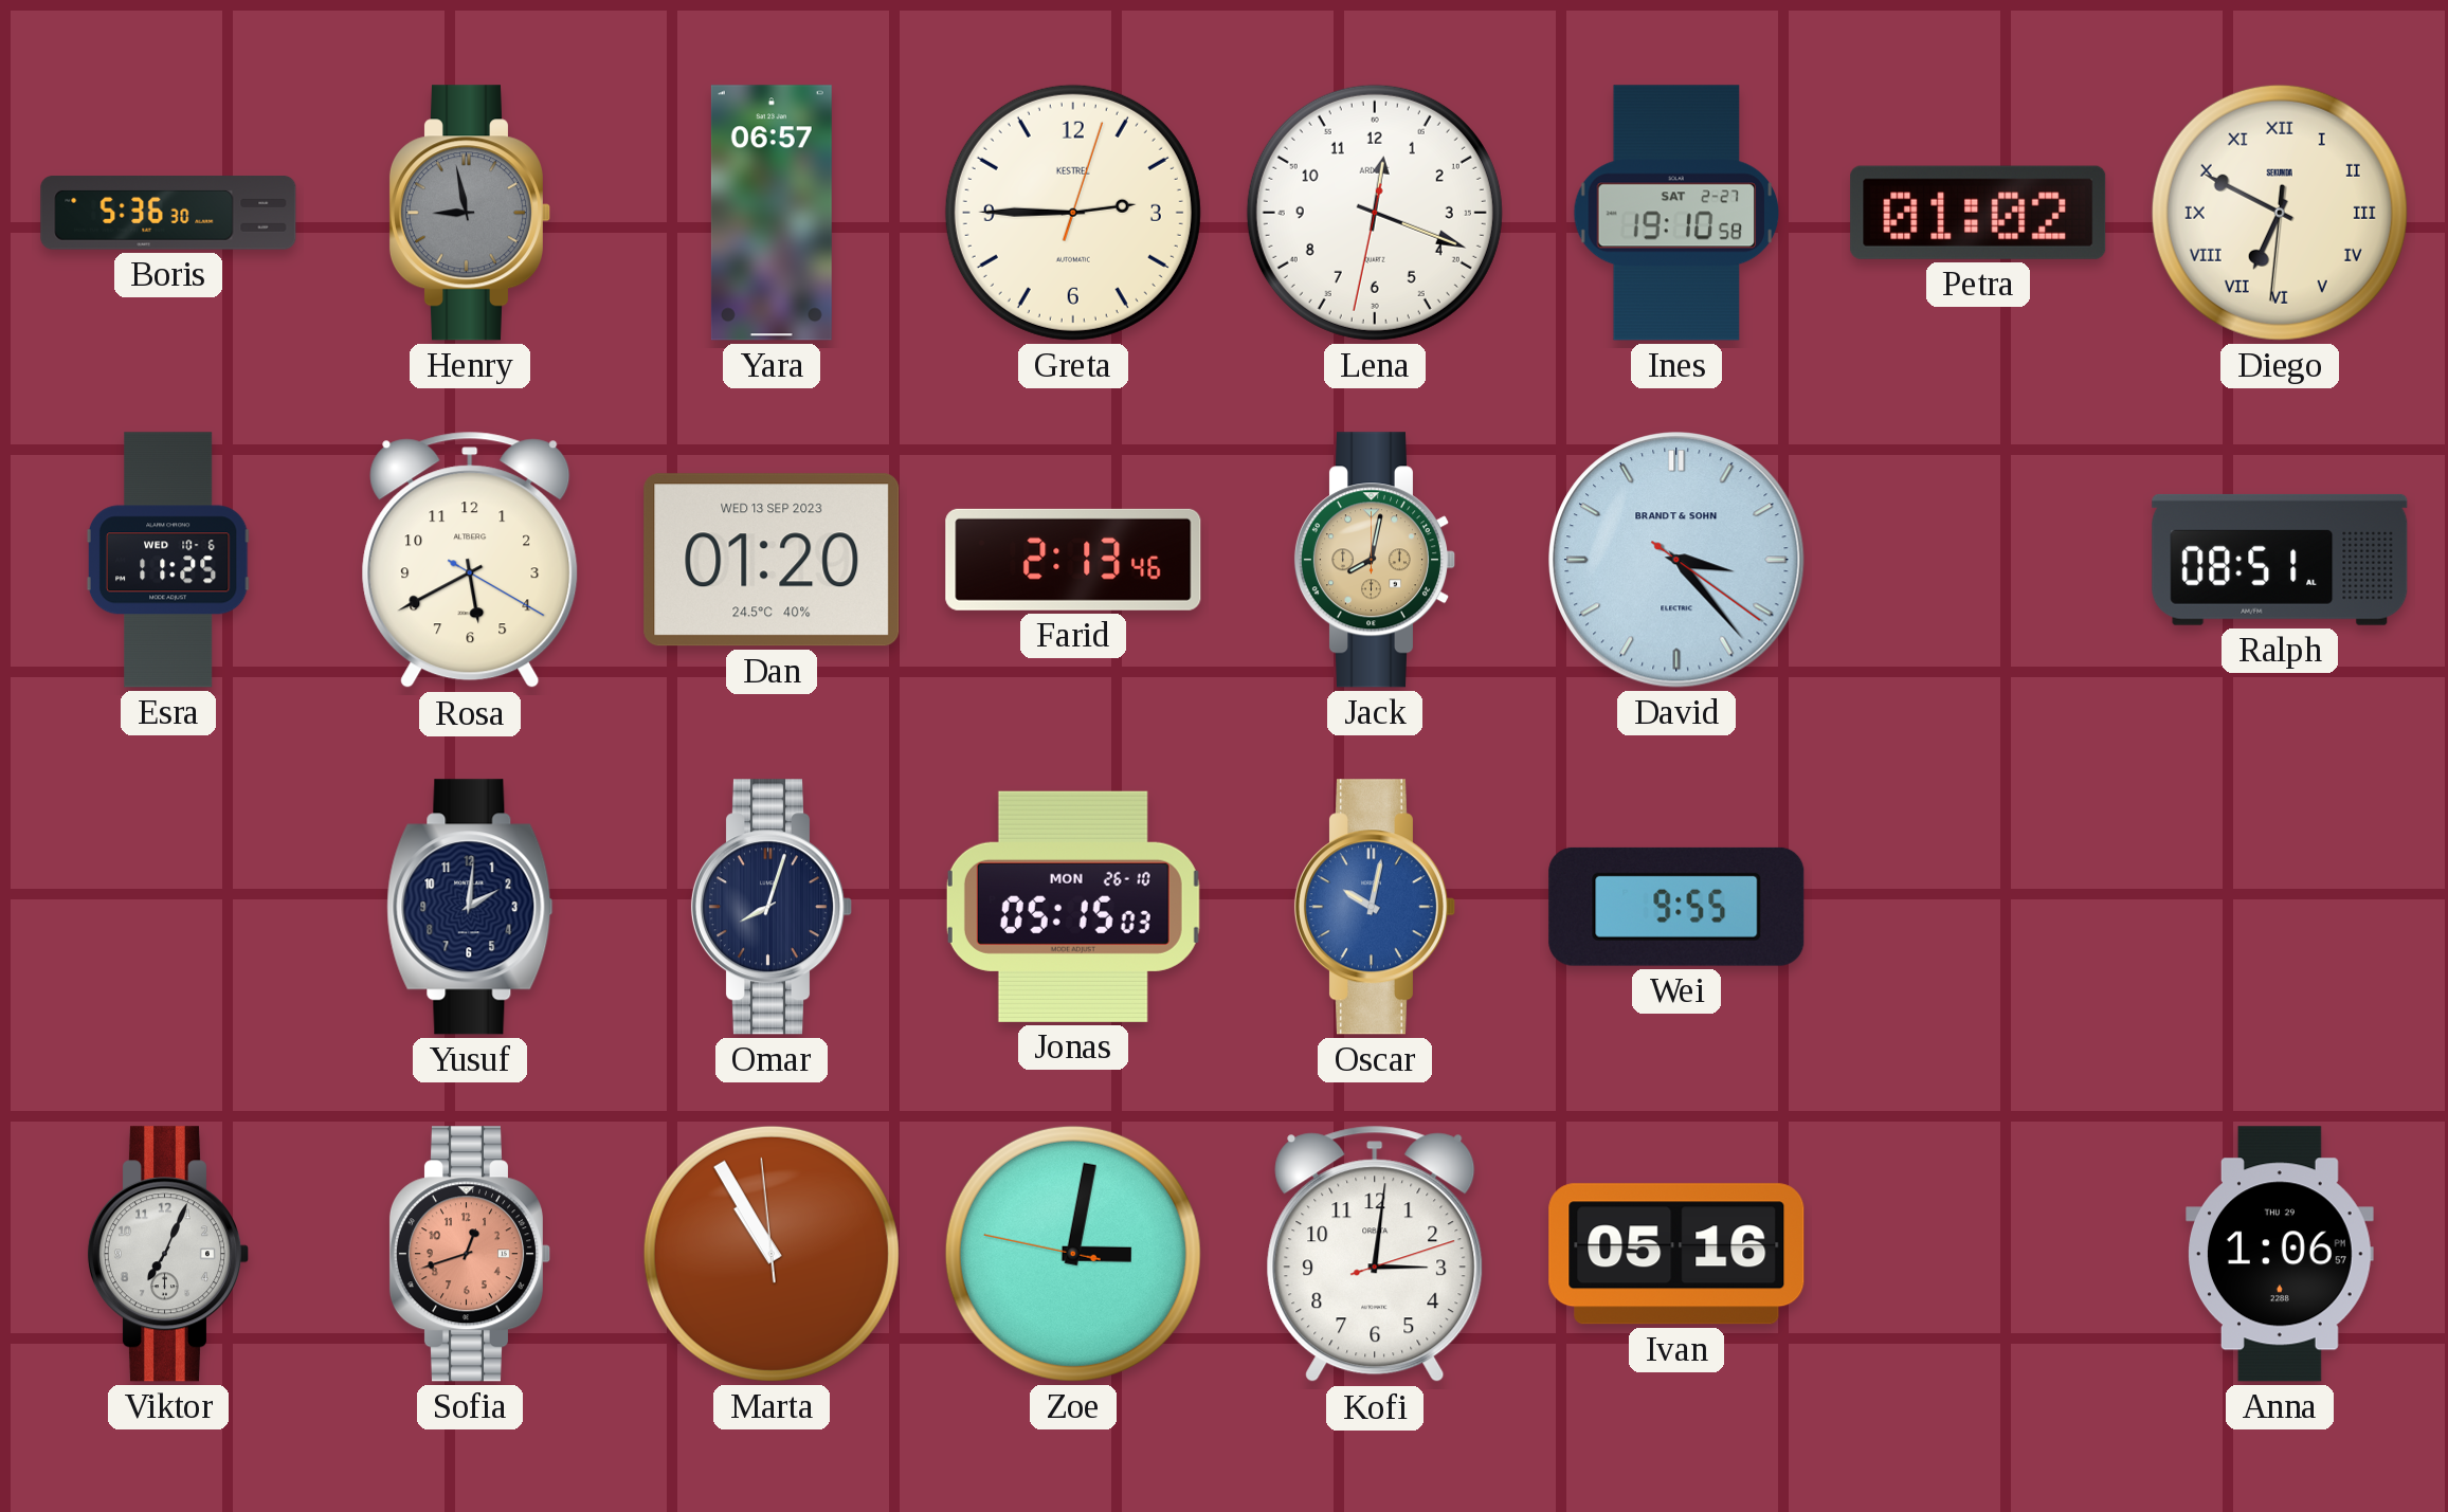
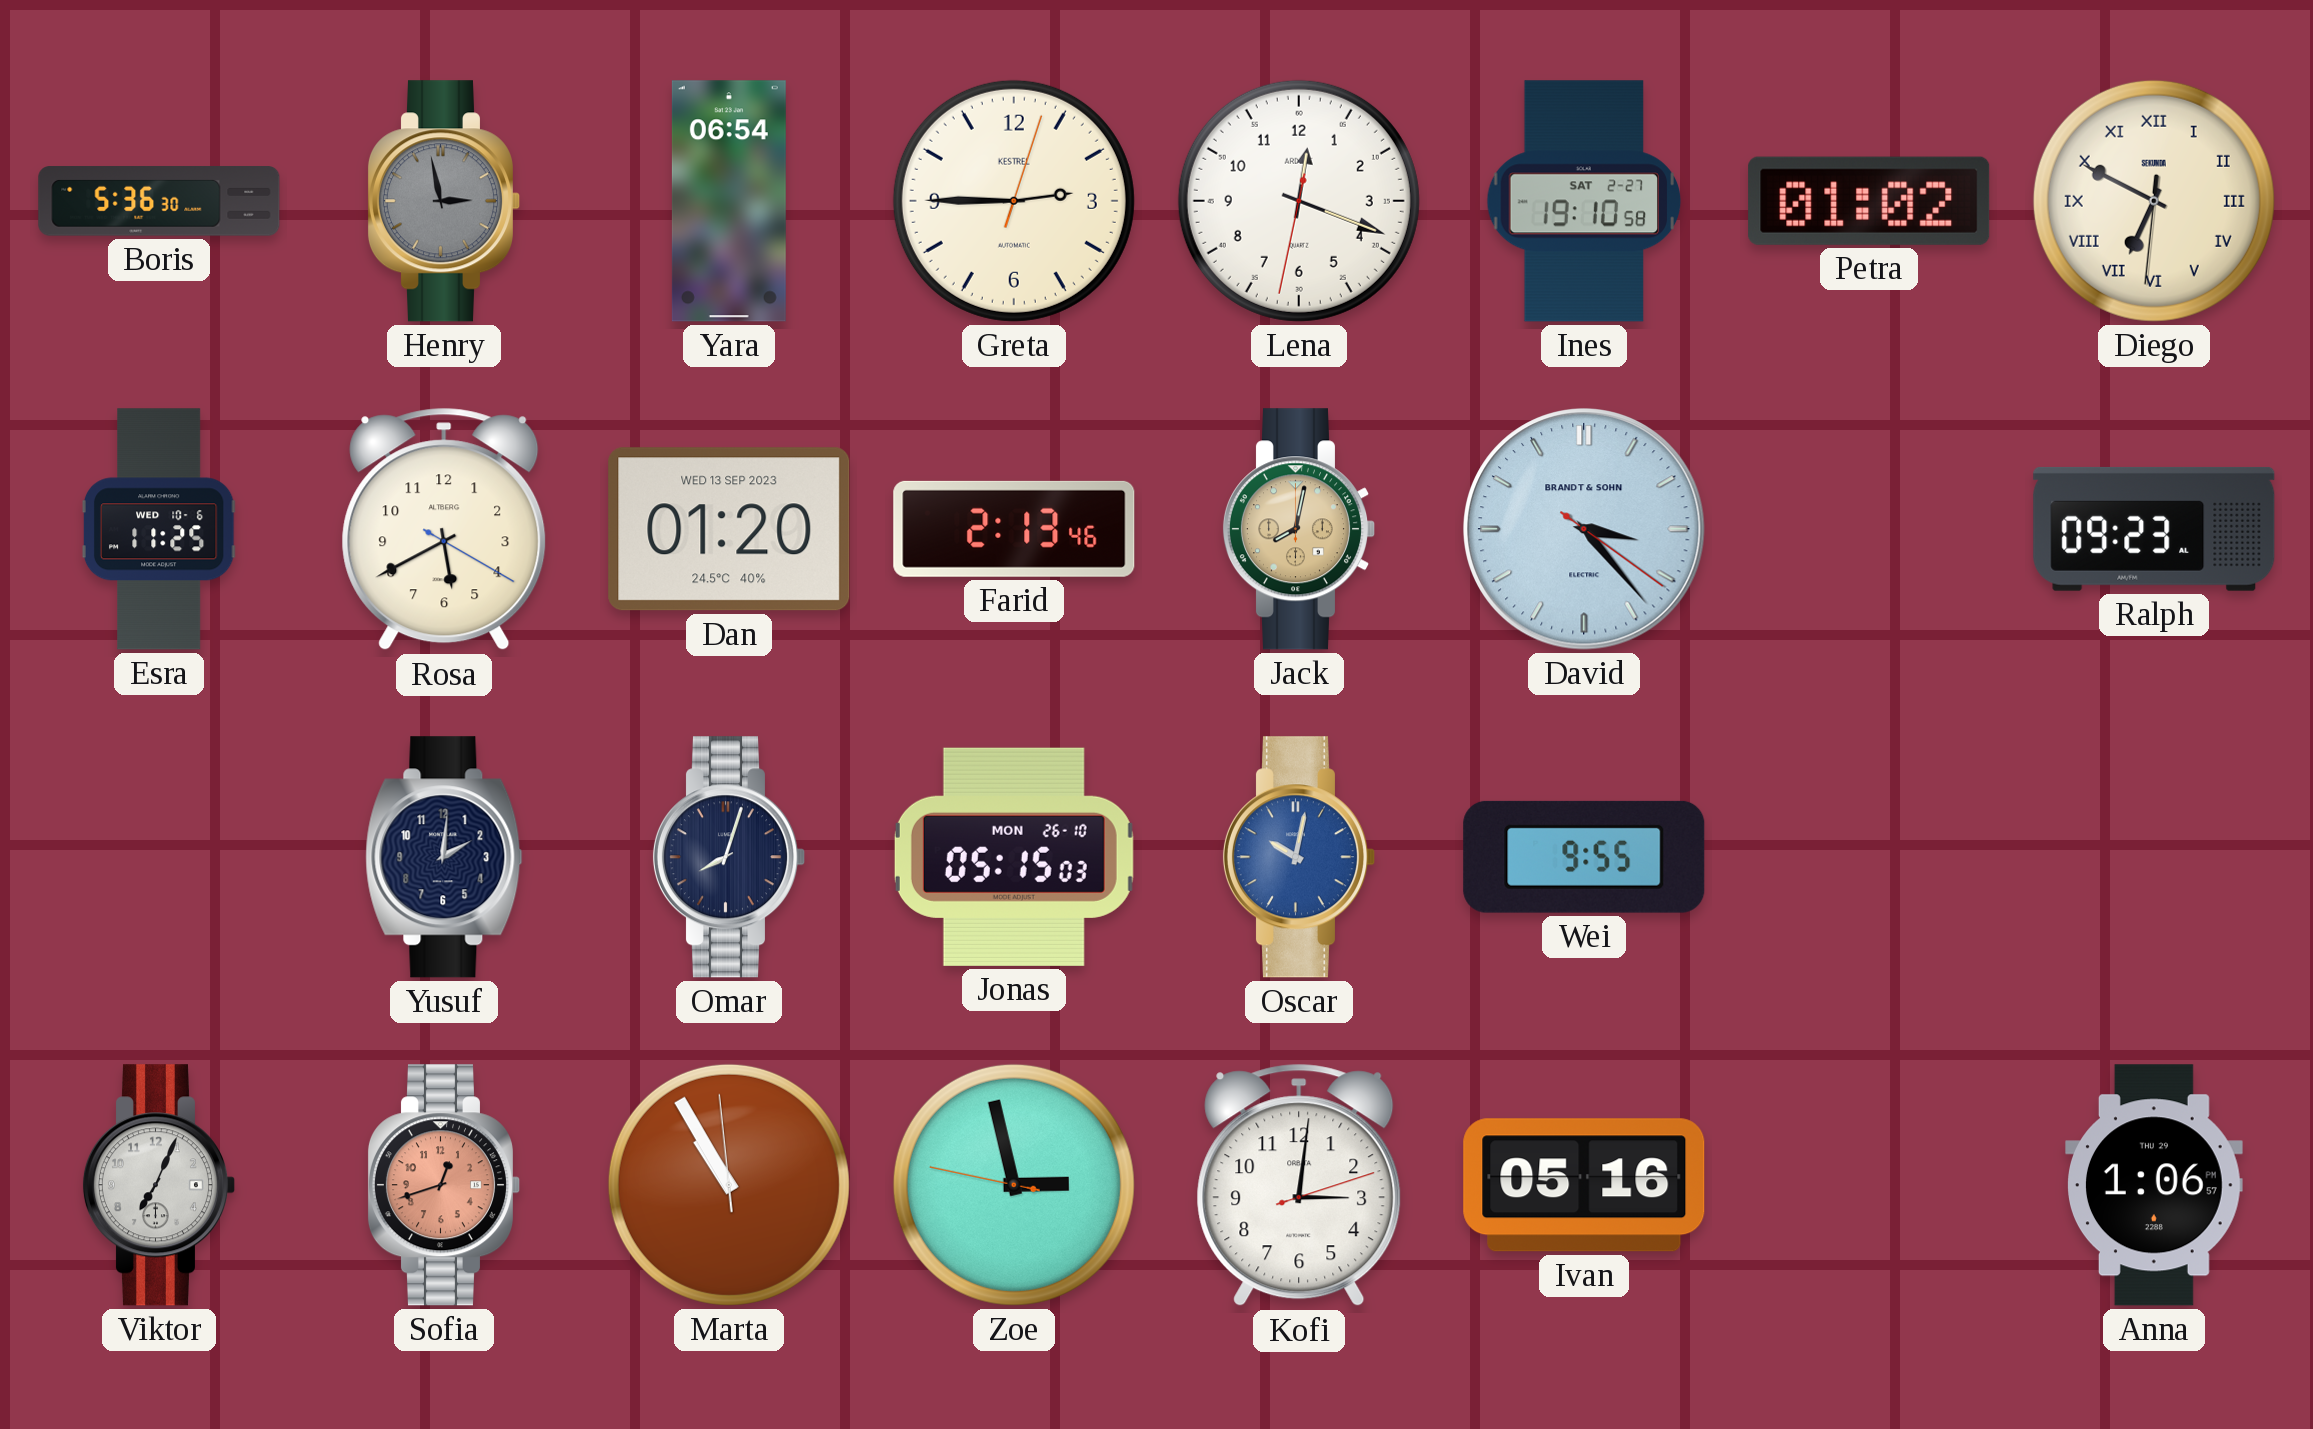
Henry: 8:58 -> 2:58
Yara: 06:57 -> 06:54
Ralph: 08:51 -> 09:23
Zoe: 3:01 -> 2:57
